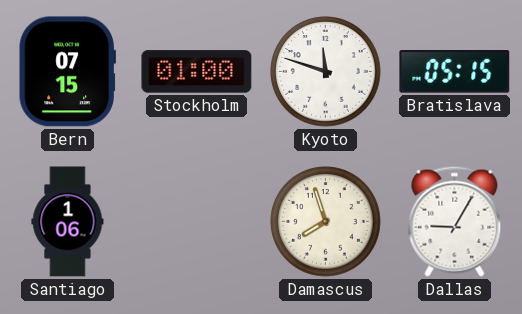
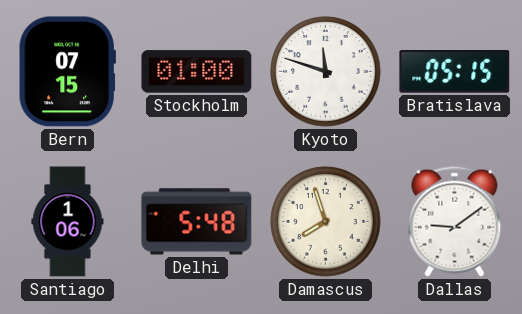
Delhi: none -> 5:48
Dallas: 9:05 -> 9:09
